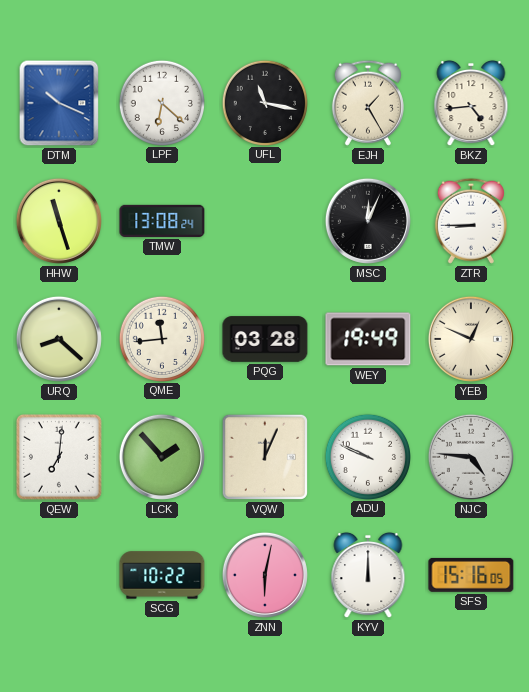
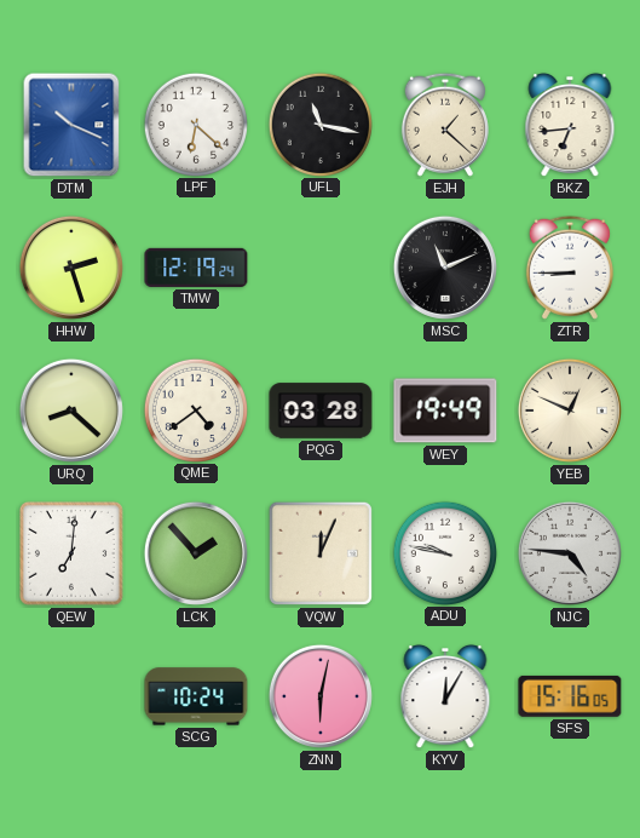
EJH: 1:25 -> 1:22
BKZ: 4:44 -> 6:44
HHW: 11:27 -> 2:27
TMW: 13:08 -> 12:19
MSC: 12:04 -> 11:11
QME: 11:44 -> 4:39
ADU: 9:49 -> 9:47
SCG: 10:22 -> 10:24
KYV: 12:00 -> 12:05
